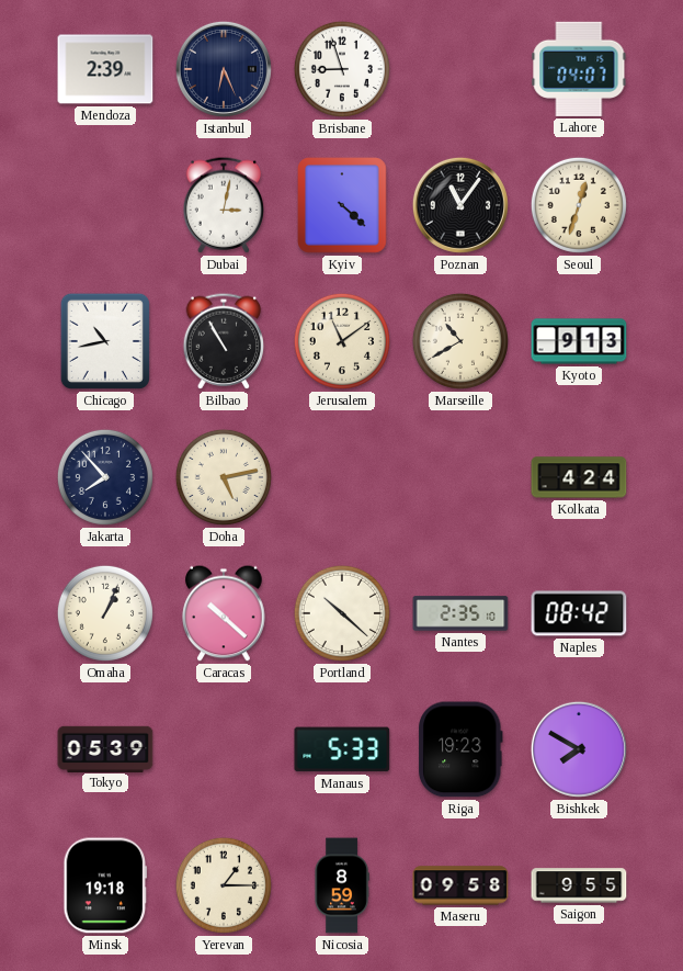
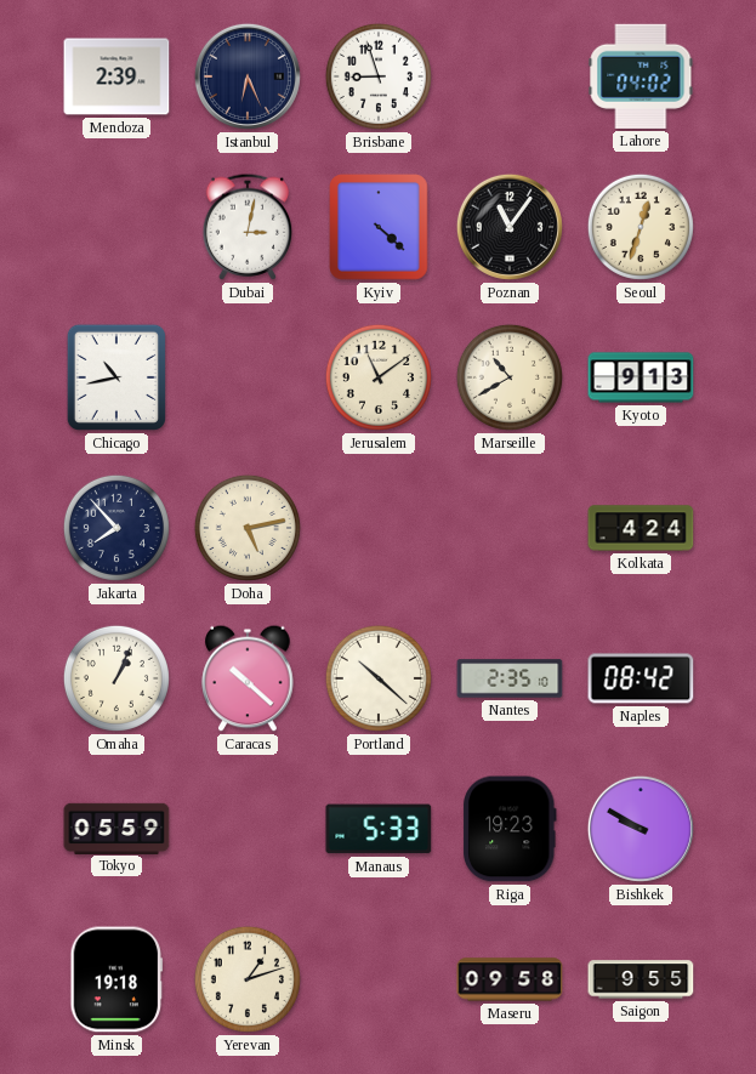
Lahore: 04:07 -> 04:02
Bilbao: 10:55 -> none
Tokyo: 05:39 -> 05:59
Bishkek: 7:50 -> 9:50
Yerevan: 1:15 -> 1:12
Nicosia: 8:59 -> none
